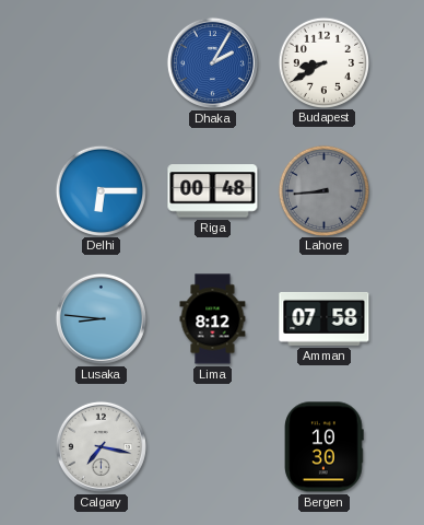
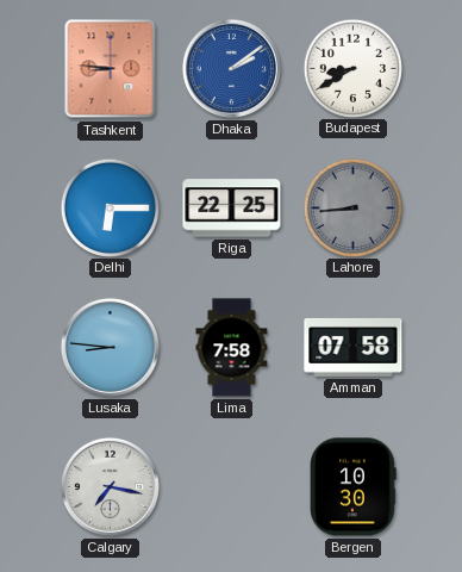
Tashkent: none -> 8:46
Dhaka: 2:05 -> 2:09
Riga: 00:48 -> 22:25
Lima: 8:12 -> 7:58
